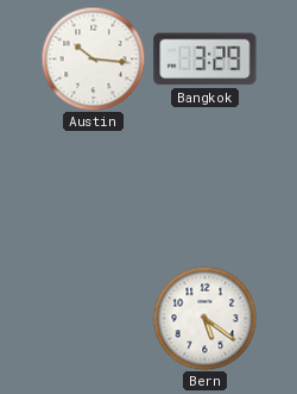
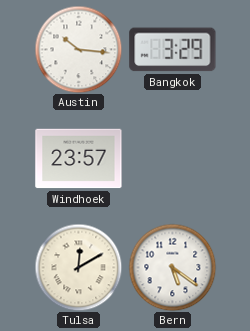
Windhoek: none -> 23:57
Tulsa: none -> 12:10
